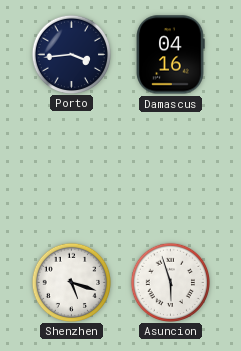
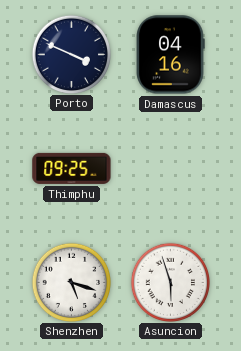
Porto: 3:44 -> 3:49
Thimphu: none -> 09:25
